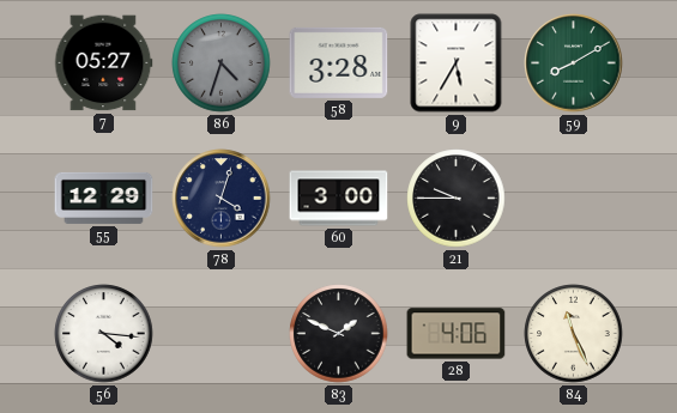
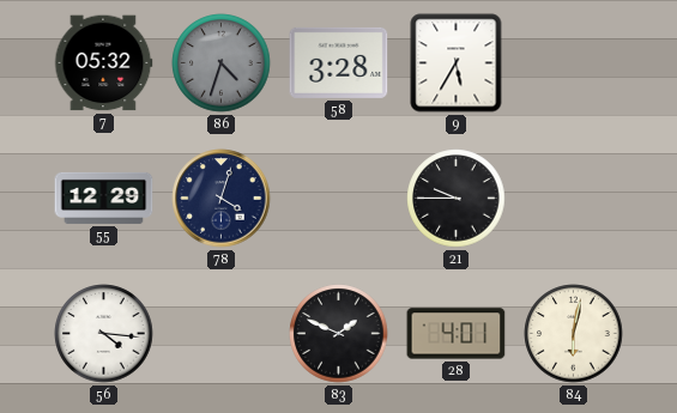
7: 05:27 -> 05:32
59: 8:10 -> none
60: 3:00 -> none
28: 4:06 -> 4:01
84: 11:26 -> 6:02
